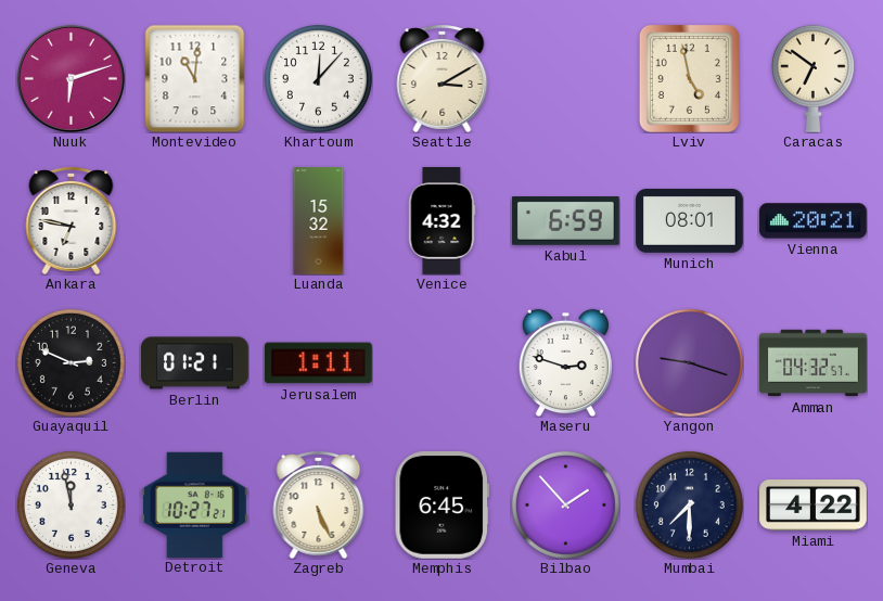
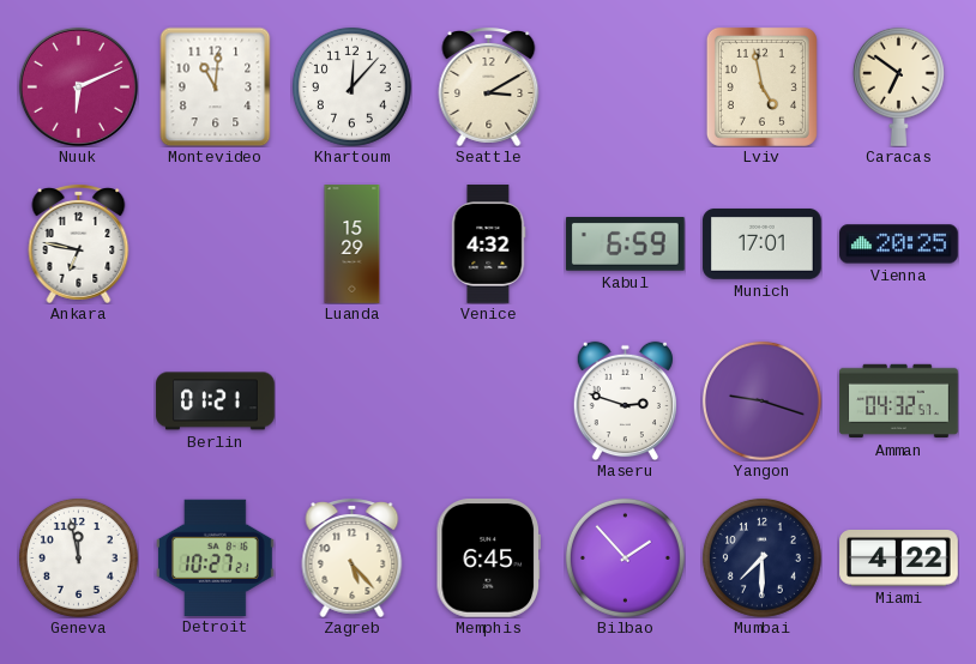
Nuuk: 6:12 -> 6:11
Luanda: 15:32 -> 15:29
Munich: 08:01 -> 17:01
Vienna: 20:21 -> 20:25
Guayaquil: 2:49 -> none
Jerusalem: 1:11 -> none
Zagreb: 5:26 -> 5:23
